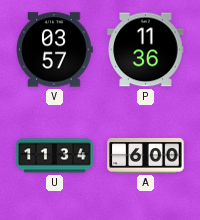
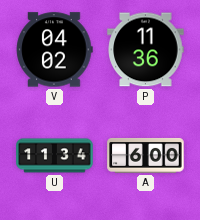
V: 03:57 -> 04:02
